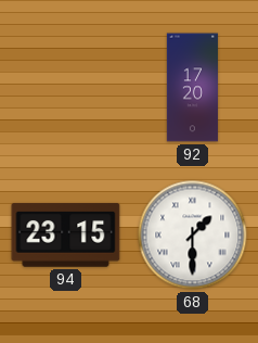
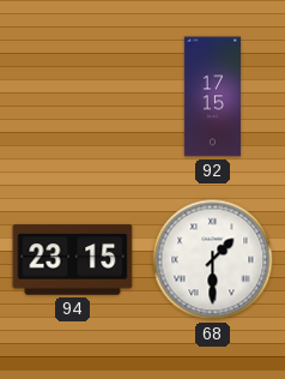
92: 17:20 -> 17:15
